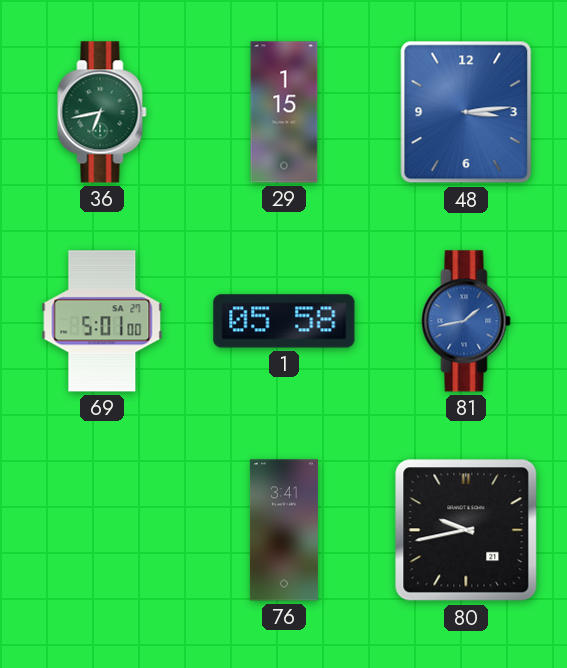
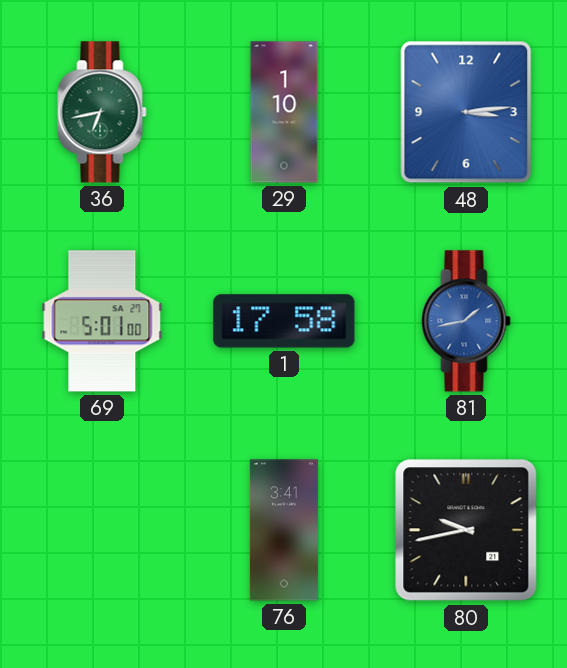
29: 1:15 -> 1:10
1: 05:58 -> 17:58
